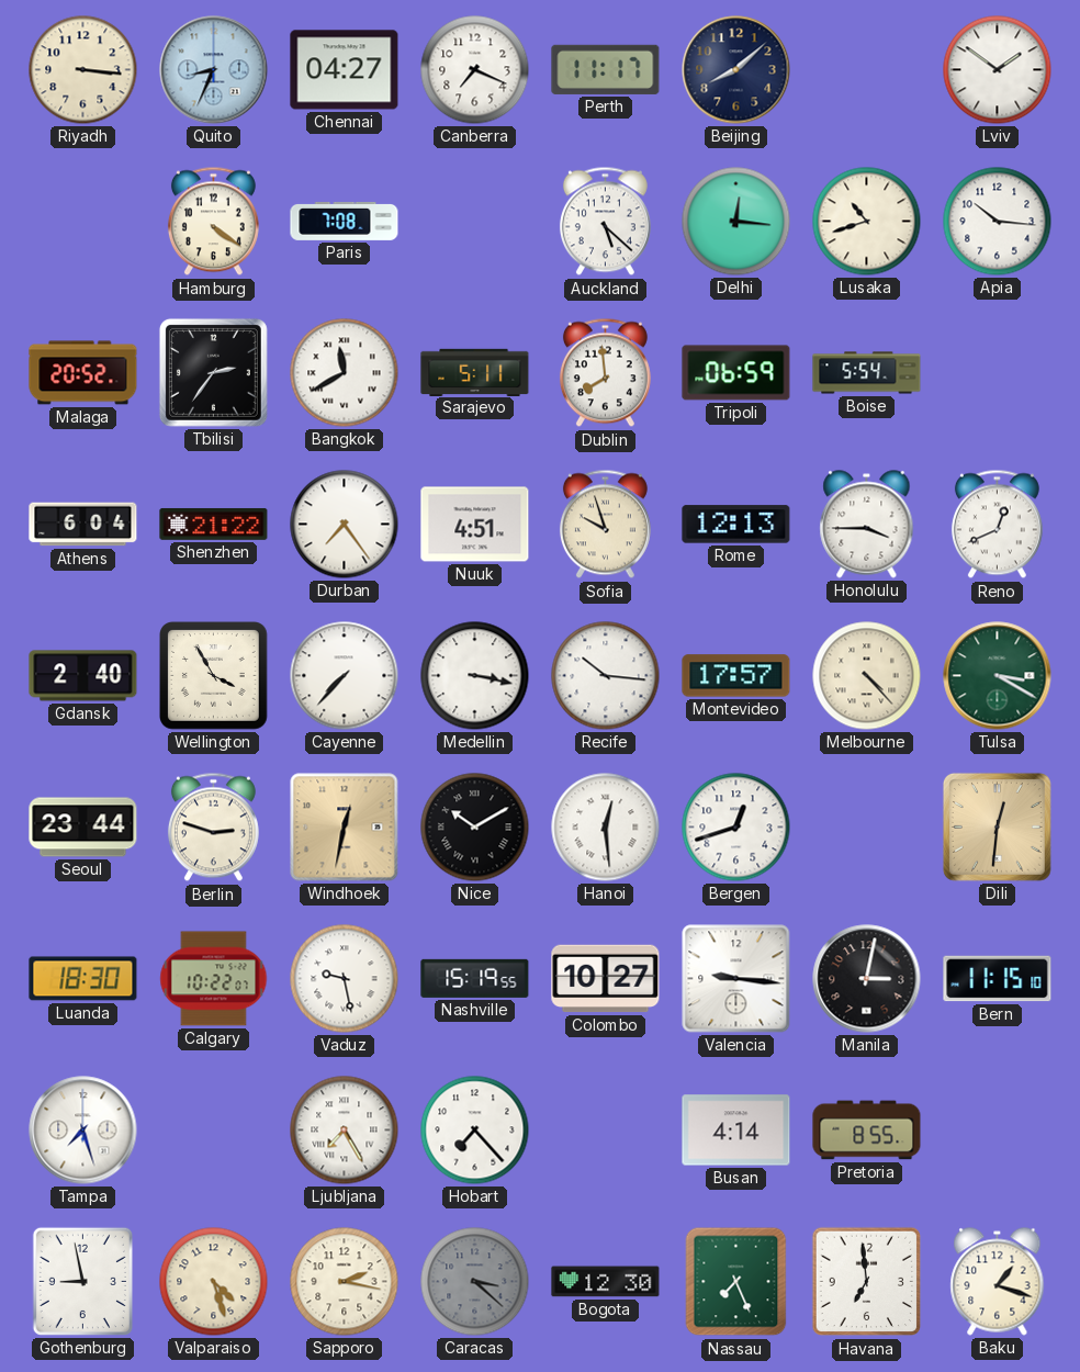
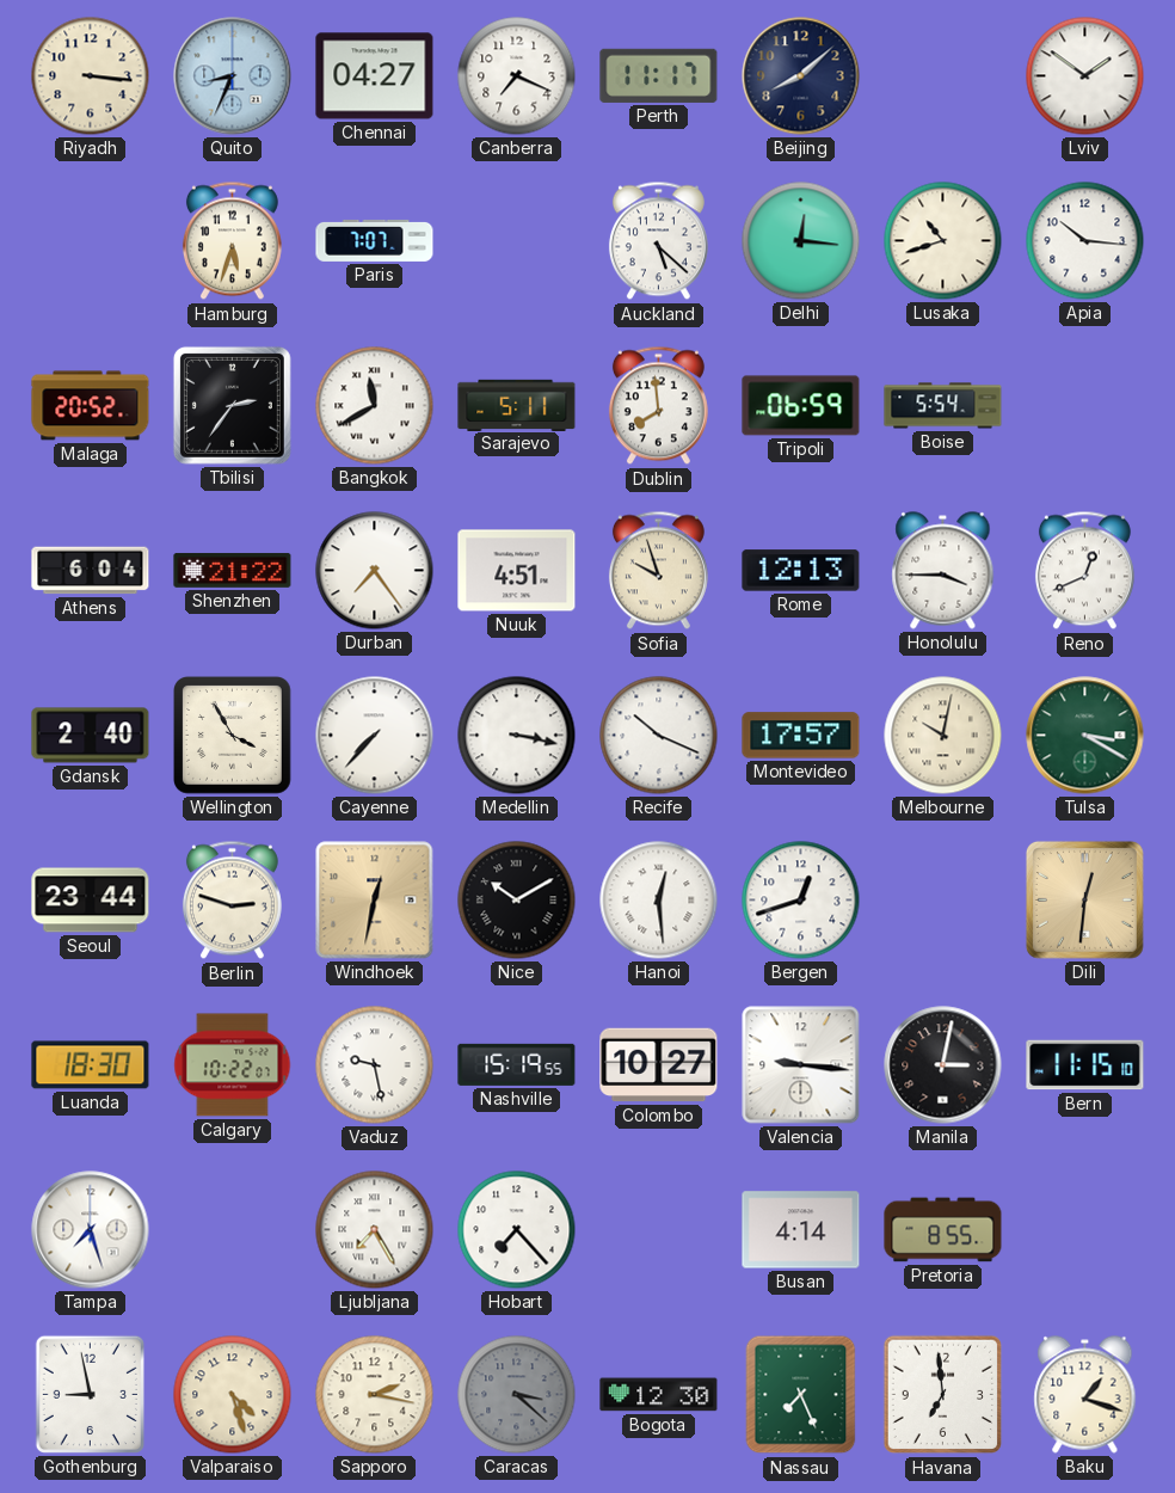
Hamburg: 4:21 -> 5:33
Paris: 7:08 -> 7:07
Recife: 10:16 -> 10:19
Melbourne: 4:23 -> 10:02
